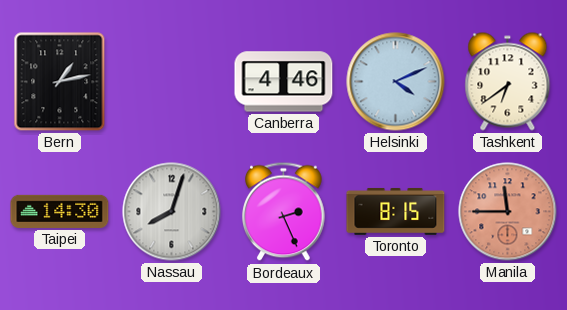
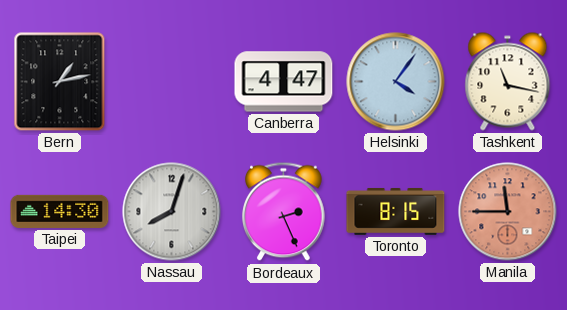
Canberra: 4:46 -> 4:47
Helsinki: 4:11 -> 4:06
Tashkent: 6:39 -> 11:17
